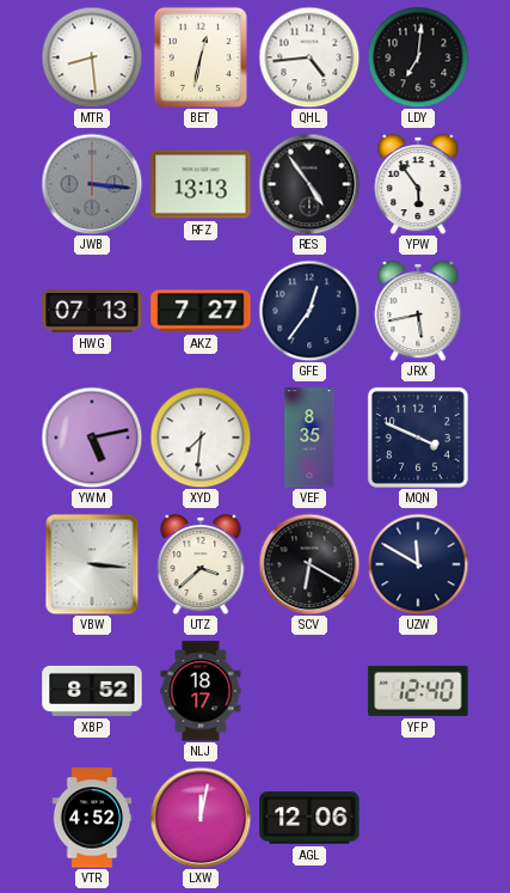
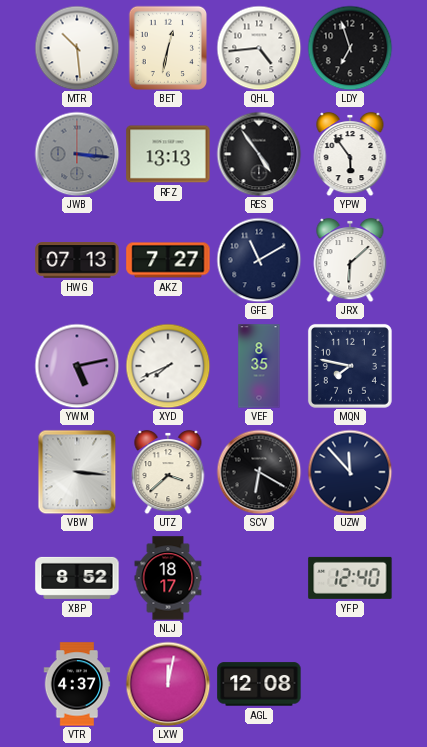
MTR: 8:29 -> 10:29
LDY: 7:01 -> 6:57
GFE: 12:36 -> 11:10
JRX: 5:43 -> 6:08
XYD: 7:31 -> 7:41
MQN: 3:49 -> 7:47
UZW: 11:50 -> 11:53
VTR: 4:52 -> 4:37
AGL: 12:06 -> 12:08
